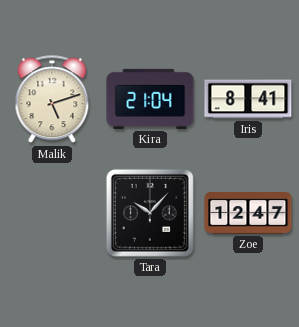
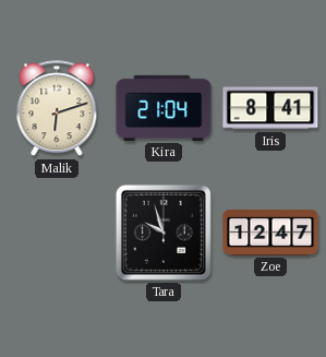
Malik: 5:12 -> 6:12
Tara: 10:07 -> 9:57
